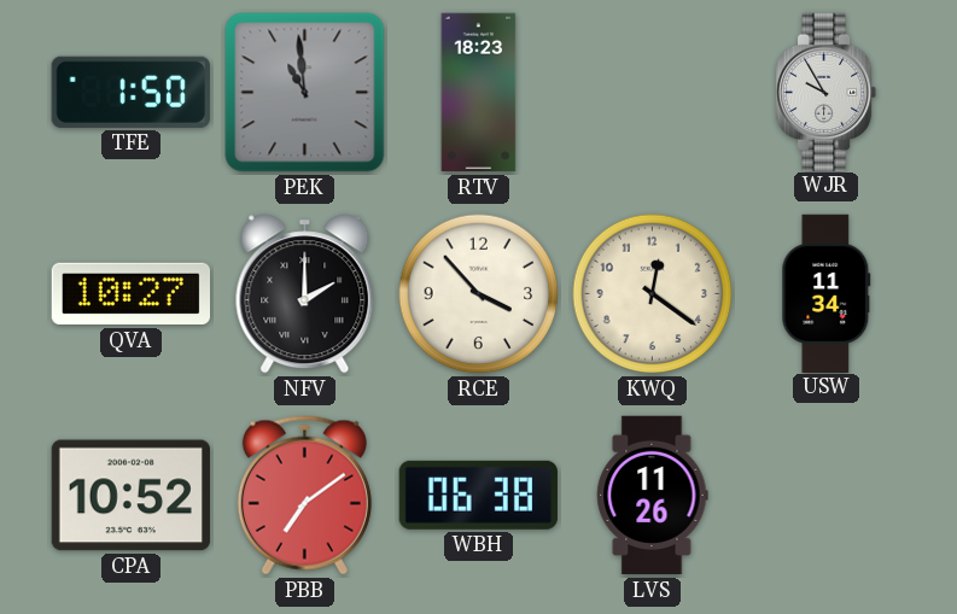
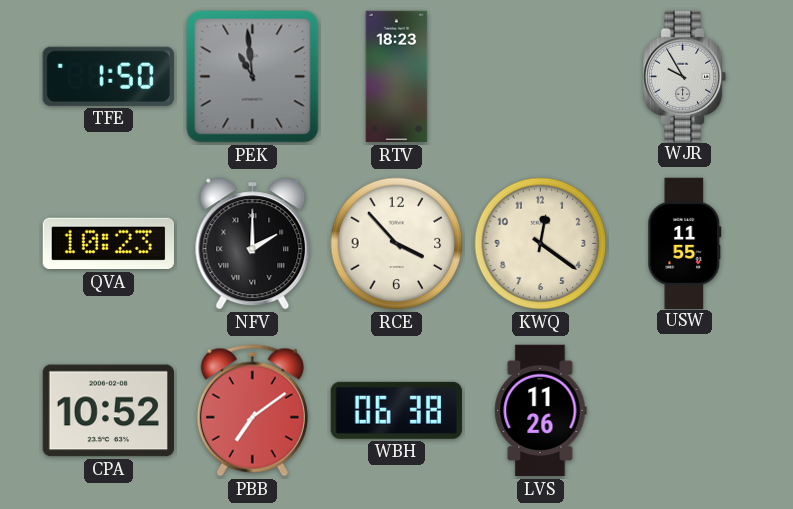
QVA: 10:27 -> 10:23
USW: 11:34 -> 11:55
